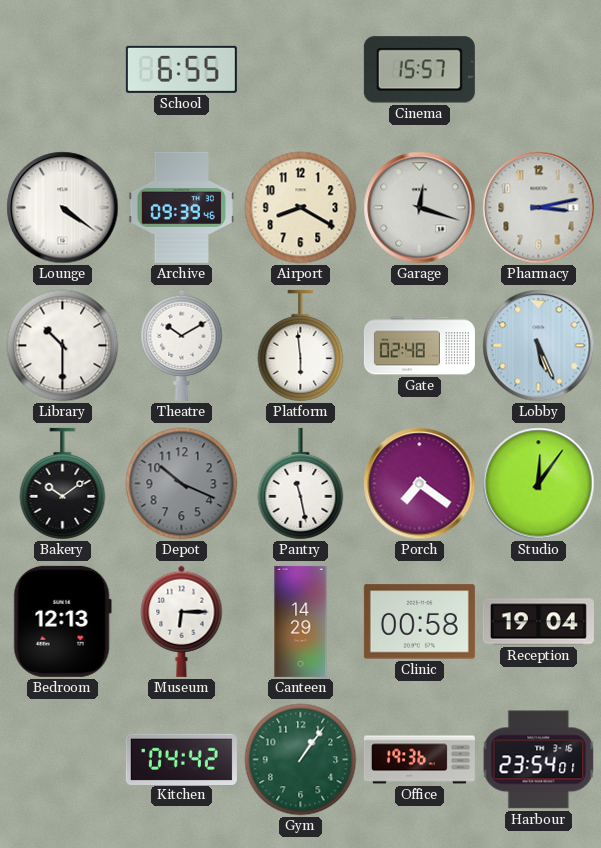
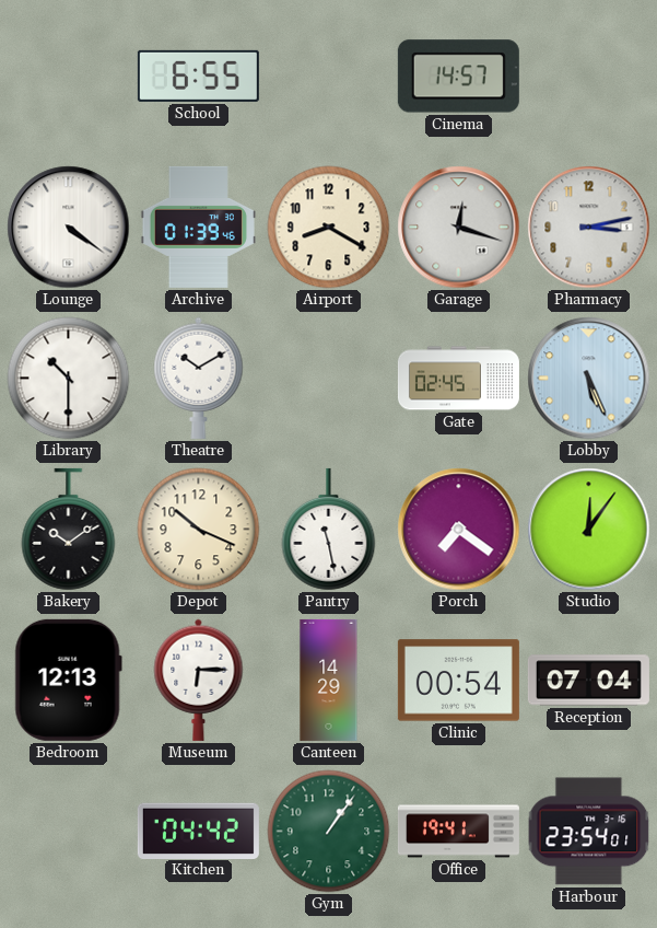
Cinema: 15:57 -> 14:57
Archive: 09:39 -> 01:39
Platform: 5:59 -> none
Gate: 02:48 -> 02:45
Depot dial: grey -> cream
Clinic: 00:58 -> 00:54
Reception: 19:04 -> 07:04
Office: 19:36 -> 19:41
